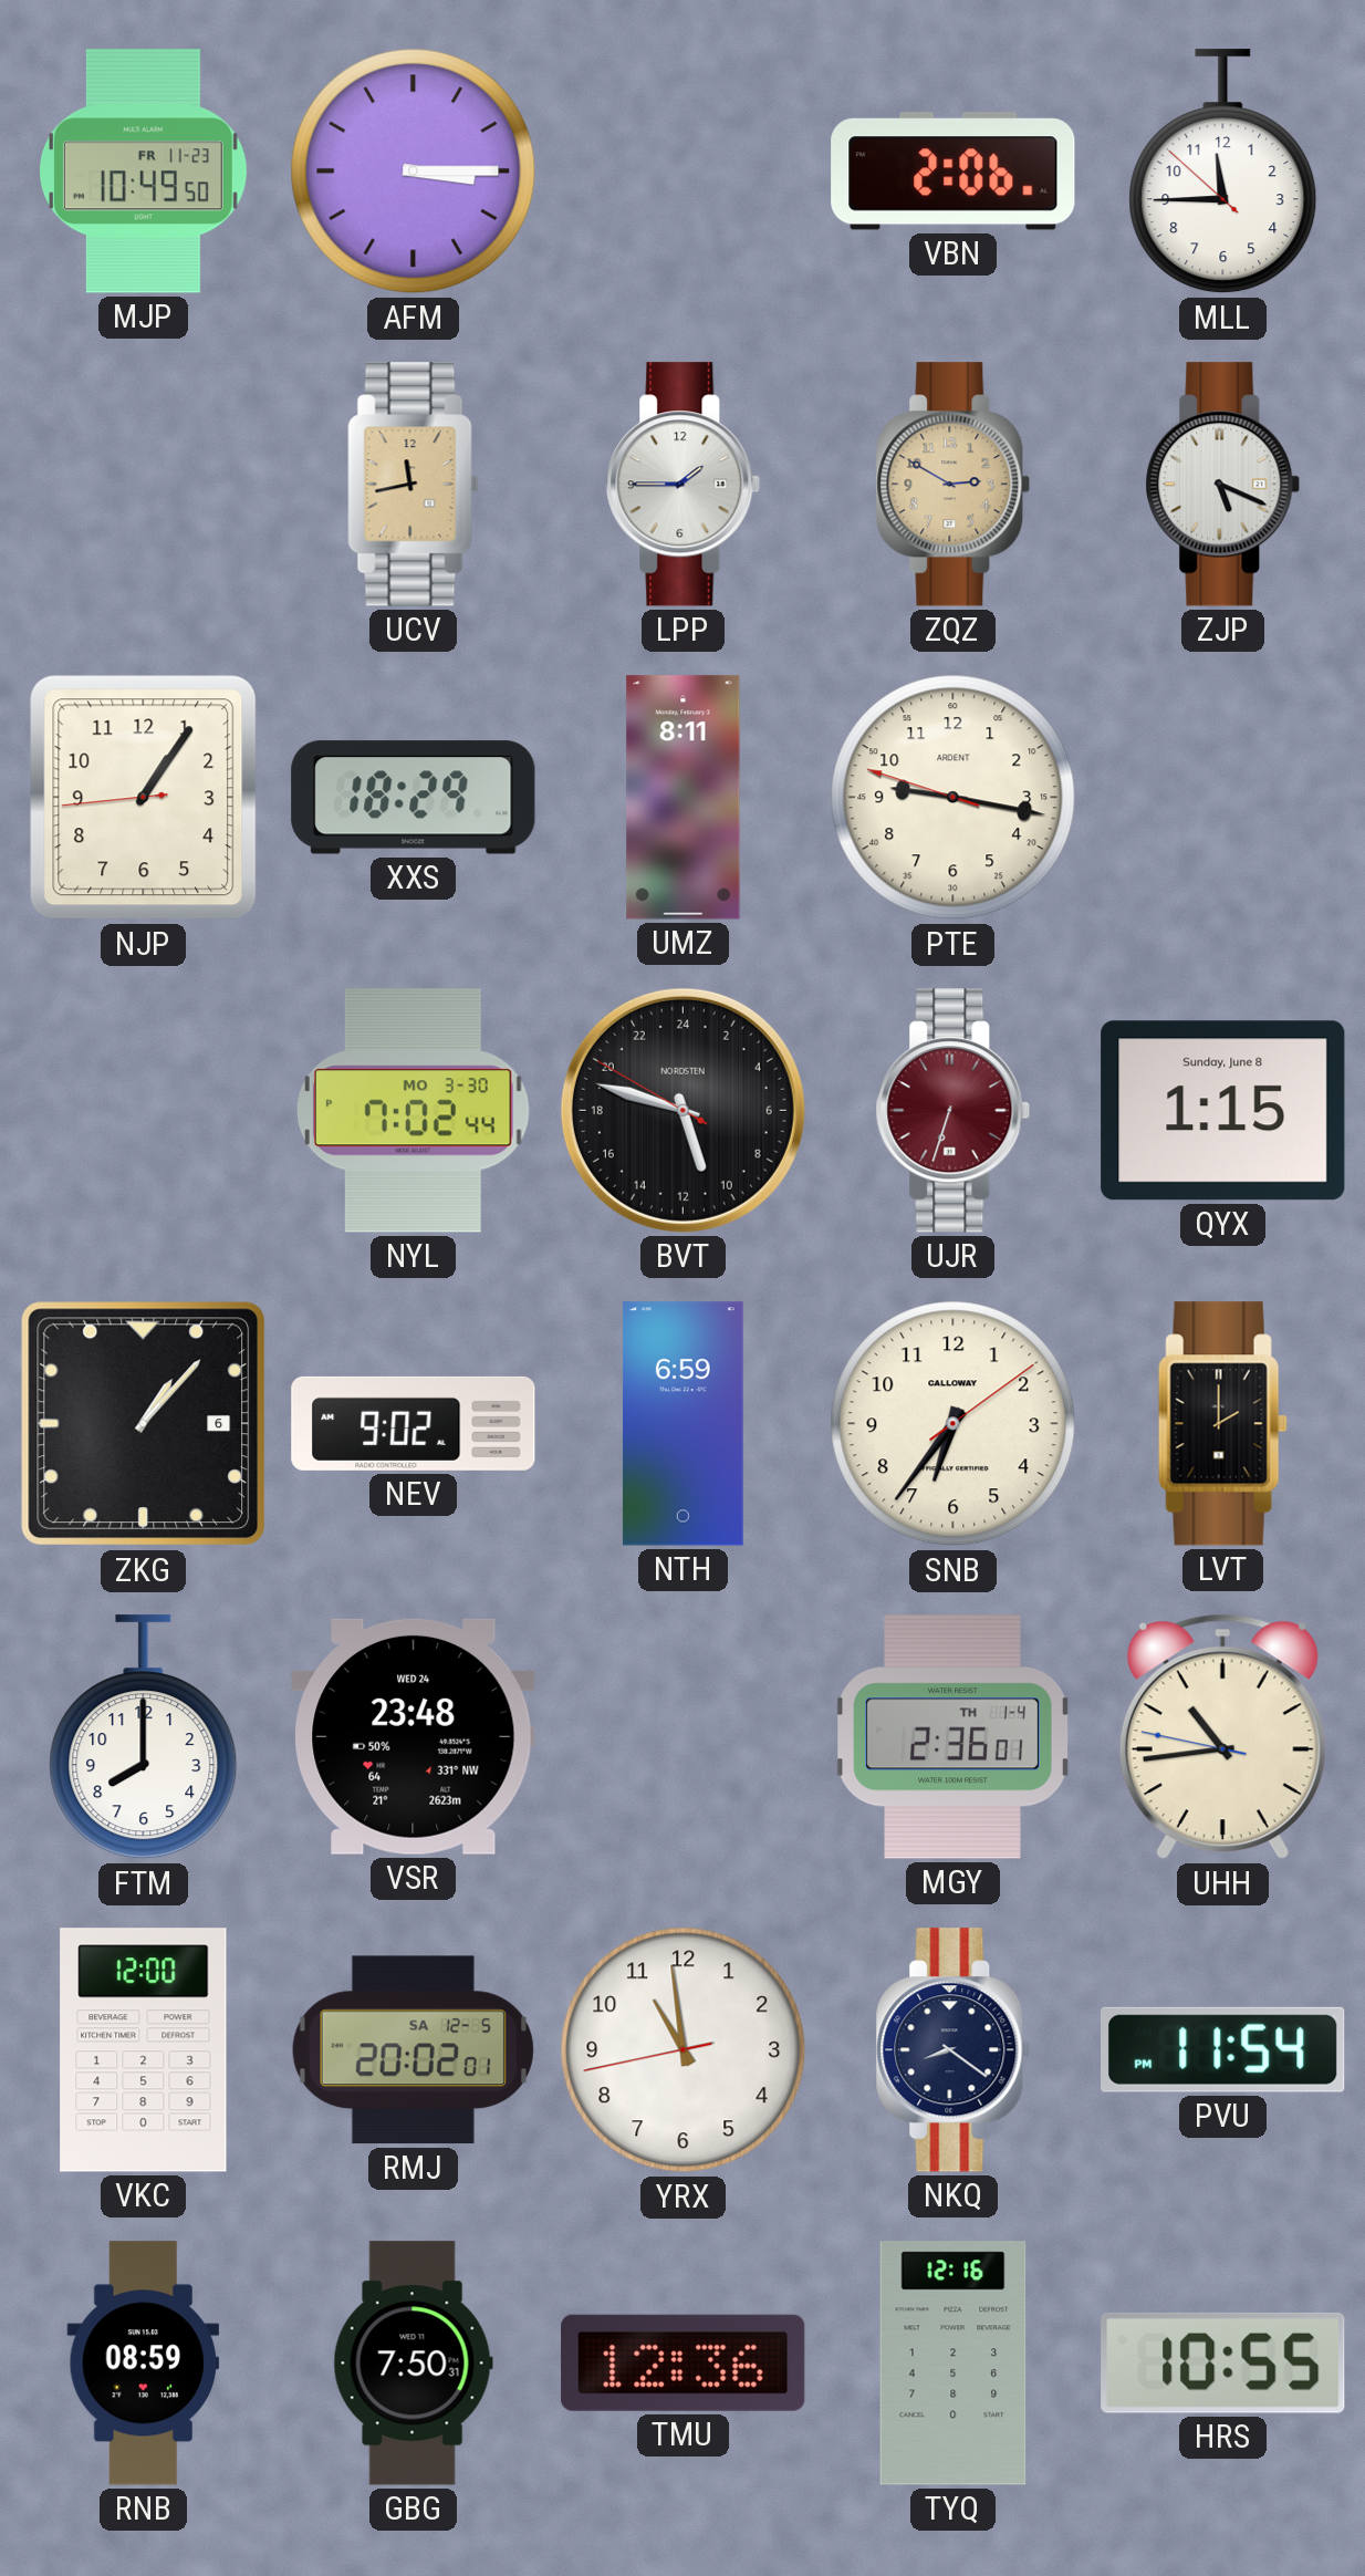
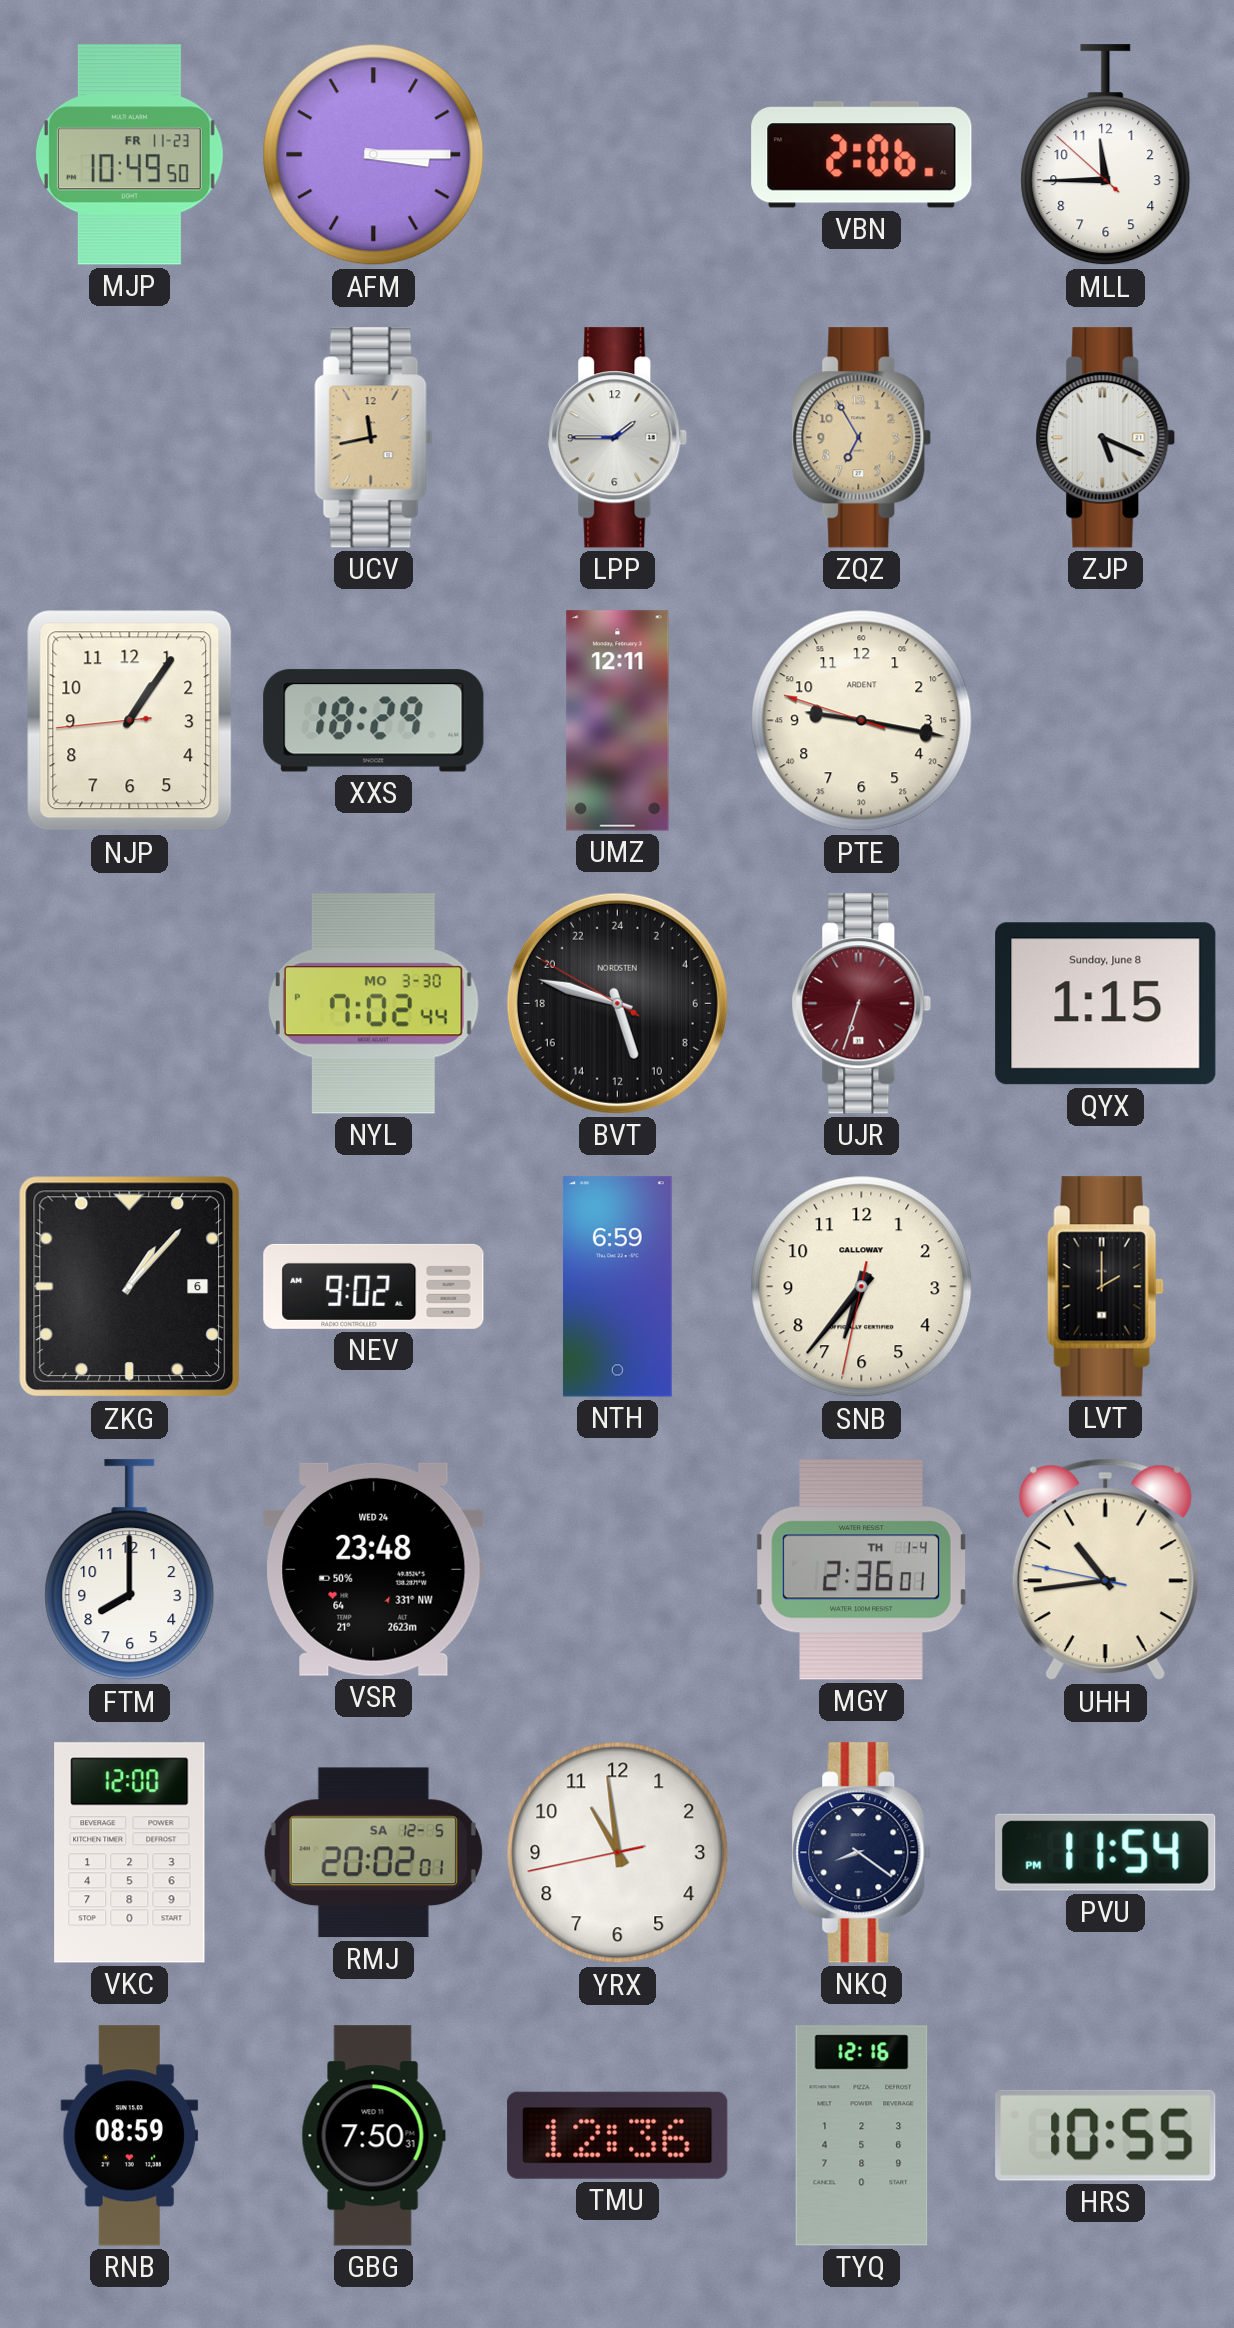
ZQZ: 2:50 -> 6:55
UMZ: 8:11 -> 12:11
SNB: 6:36:09 -> 6:36:32
